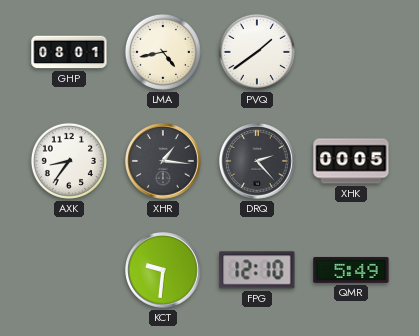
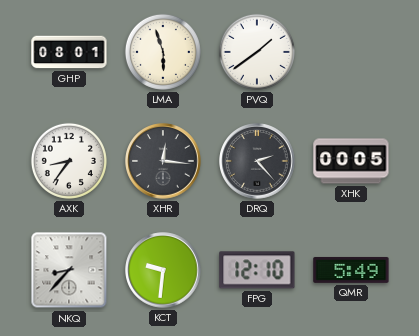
LMA: 4:43 -> 5:57
XHR: 1:16 -> 12:16
NKQ: none -> 8:37
